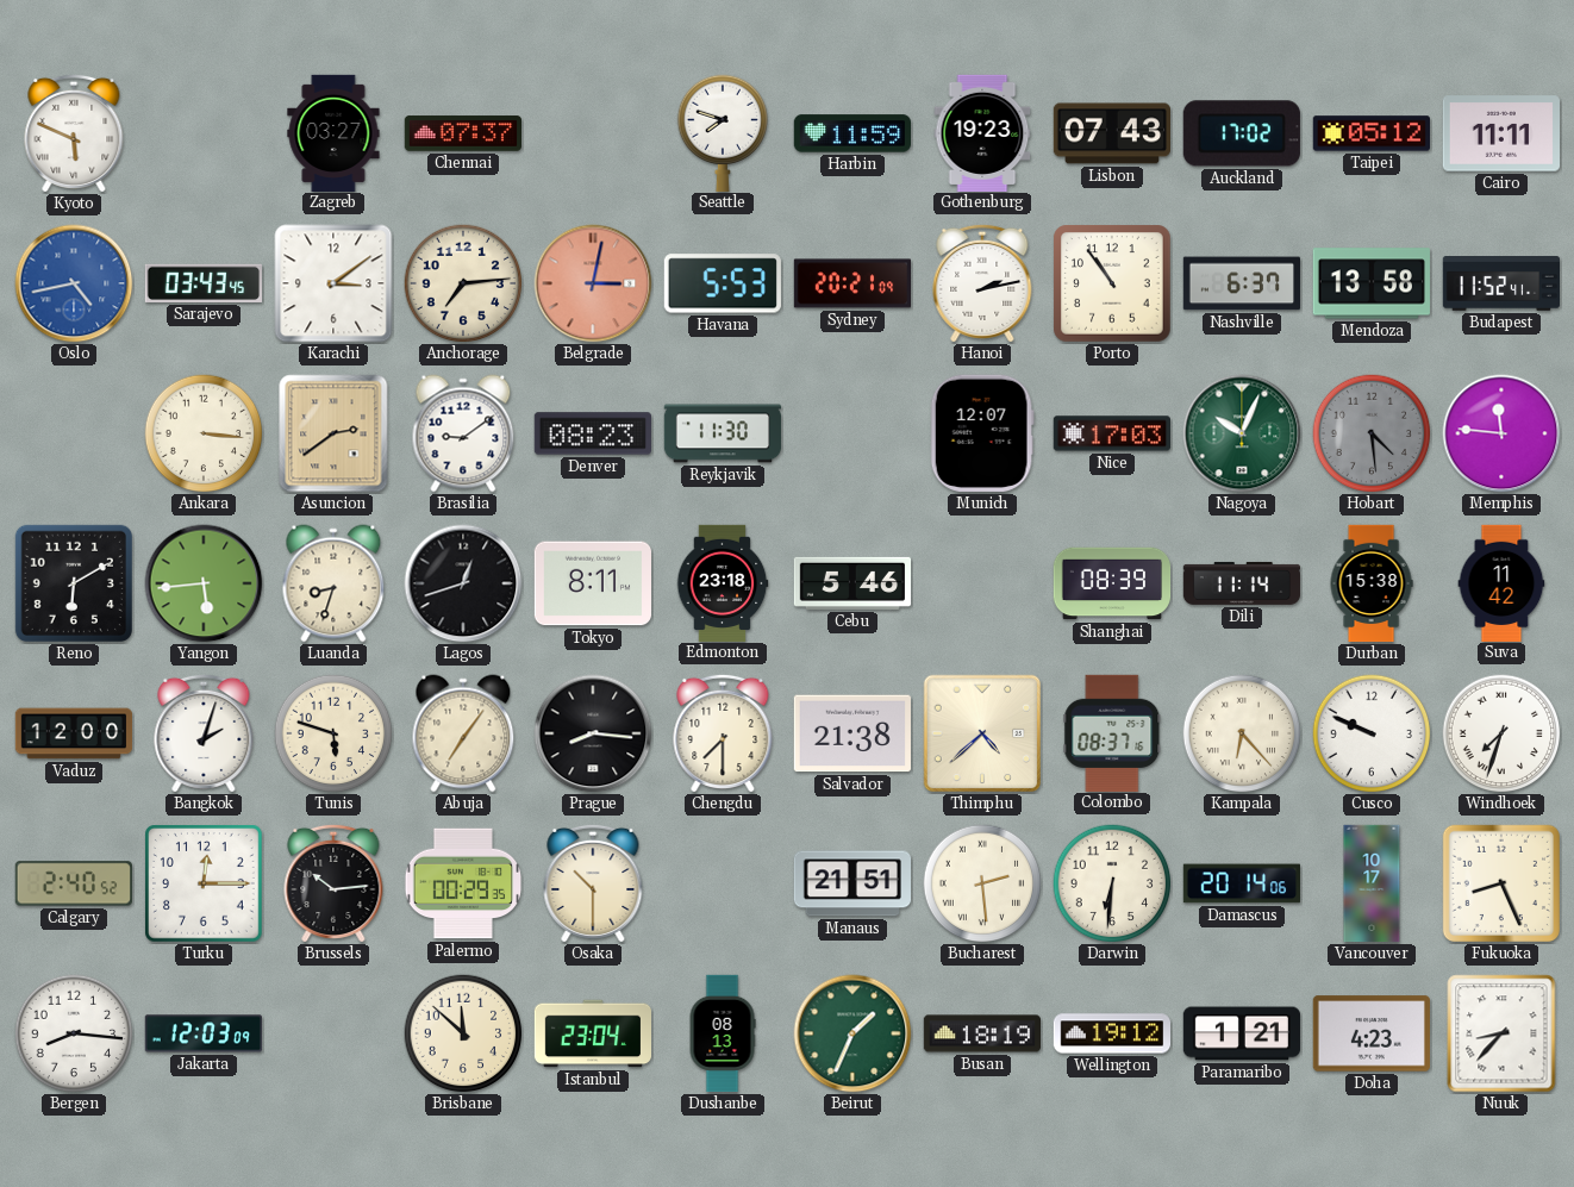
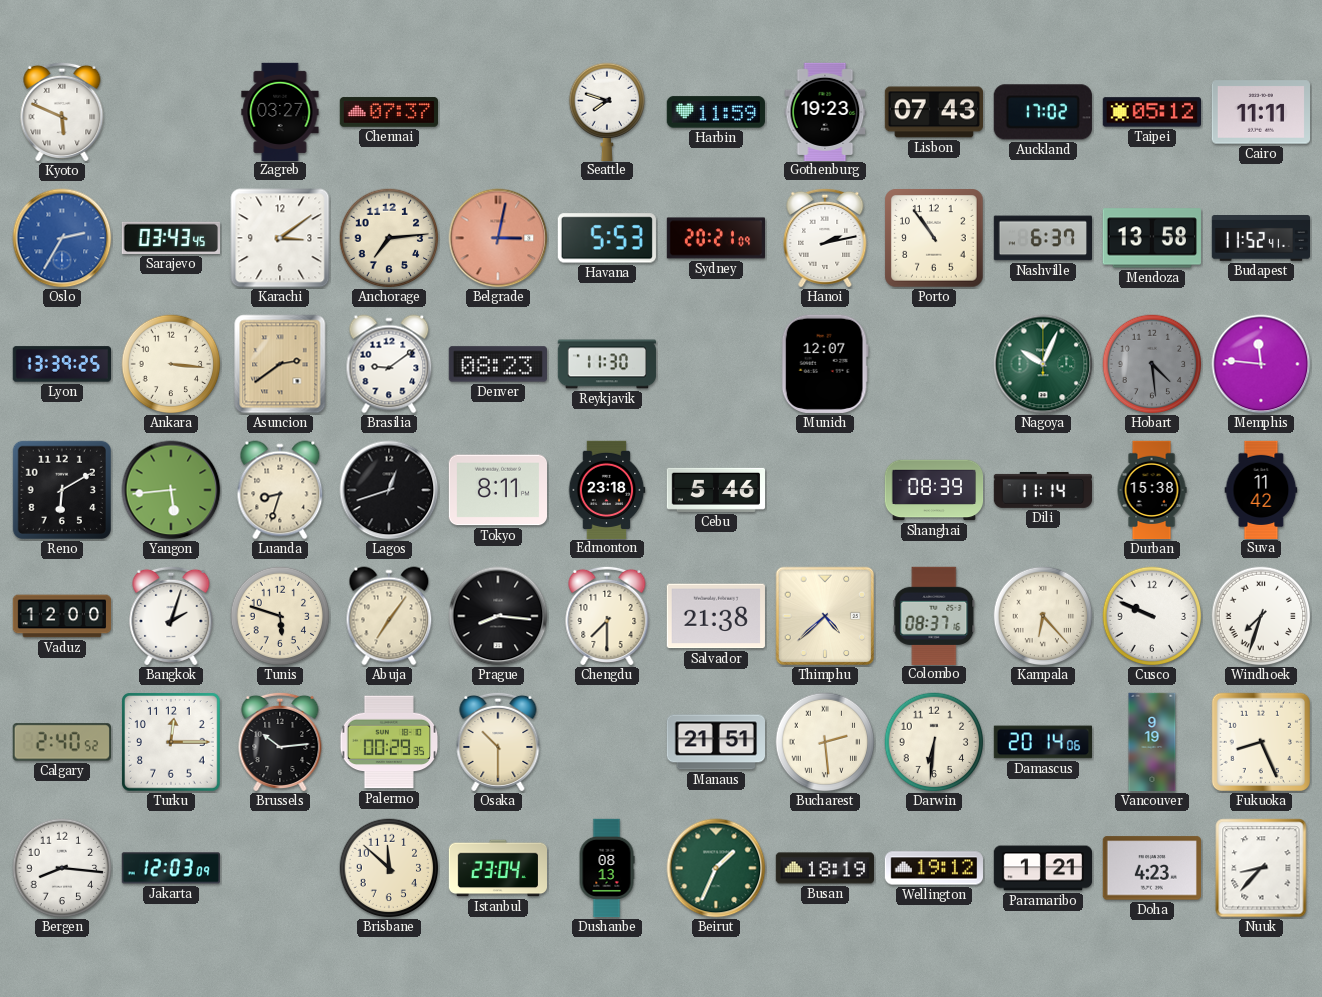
Oslo: 4:43 -> 2:35
Lyon: none -> 13:39
Nice: 17:03 -> none
Vancouver: 10:17 -> 9:19
